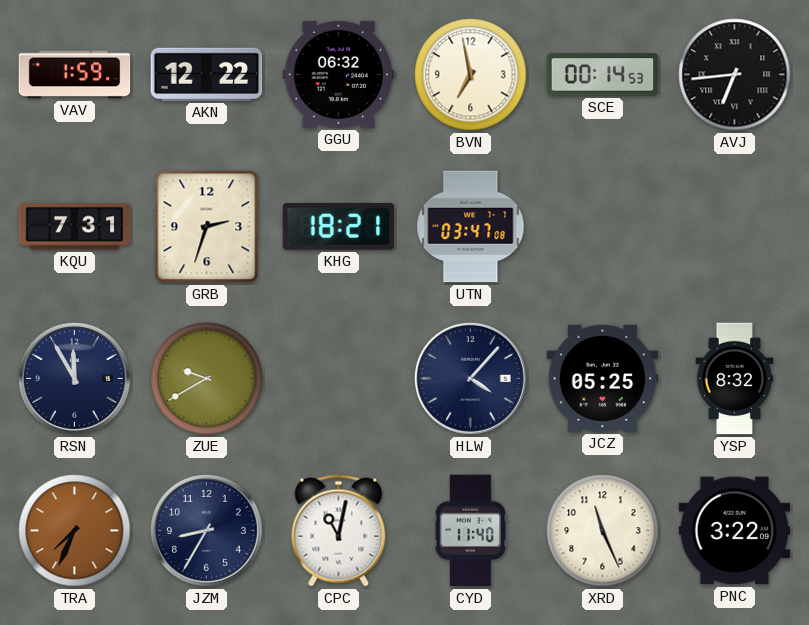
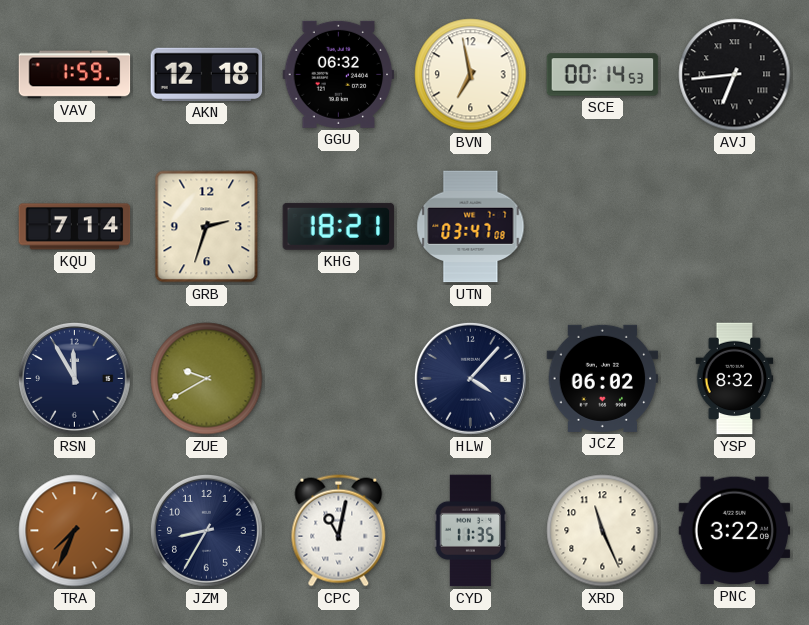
AKN: 12:22 -> 12:18
KQU: 7:31 -> 7:14
JCZ: 05:25 -> 06:02
CYD: 11:40 -> 11:35
